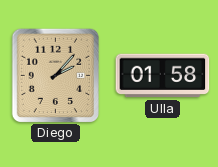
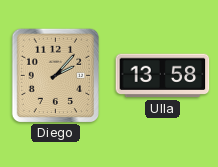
Ulla: 01:58 -> 13:58
